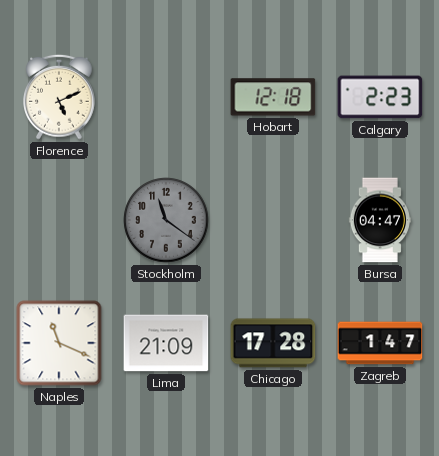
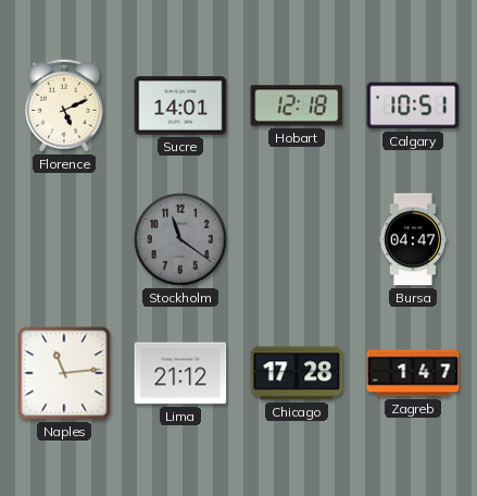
Sucre: none -> 14:01
Calgary: 2:23 -> 10:51
Naples: 11:19 -> 11:14
Lima: 21:09 -> 21:12
